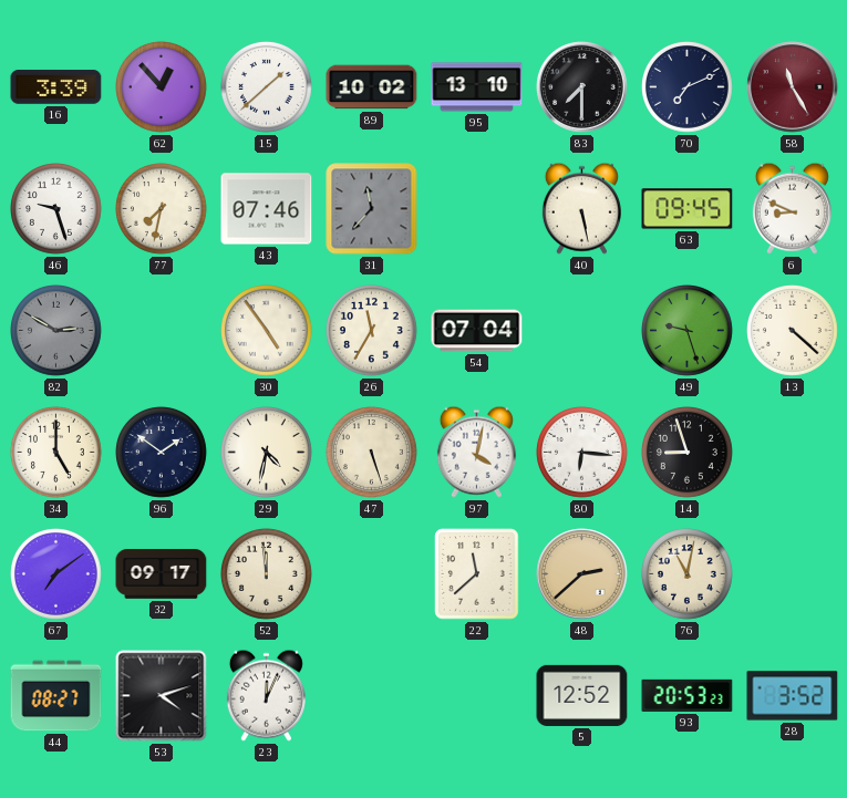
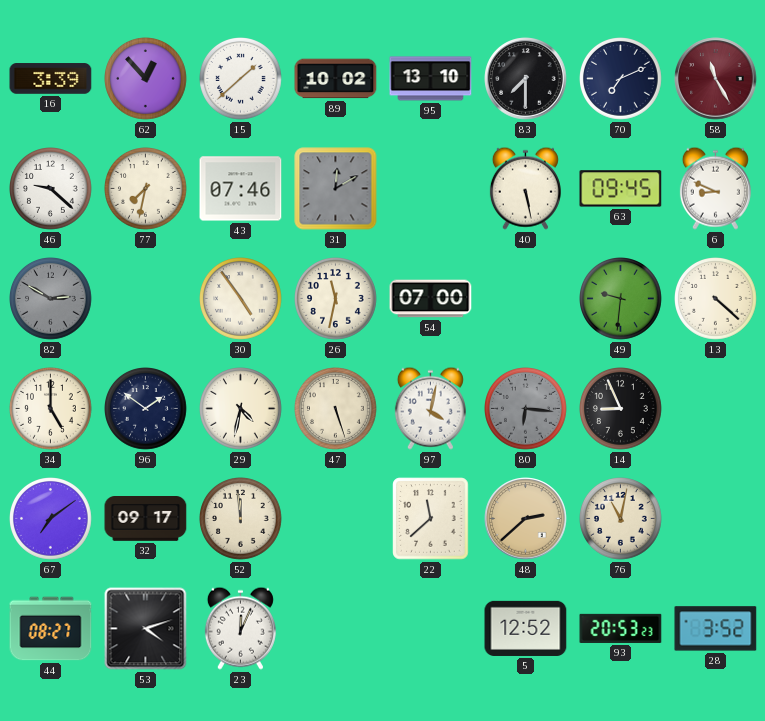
46: 9:27 -> 9:22
31: 11:37 -> 12:10
26: 11:35 -> 11:32
54: 07:04 -> 07:00
49: 9:27 -> 9:31
80 dial: white -> grey
14: 8:57 -> 8:56
